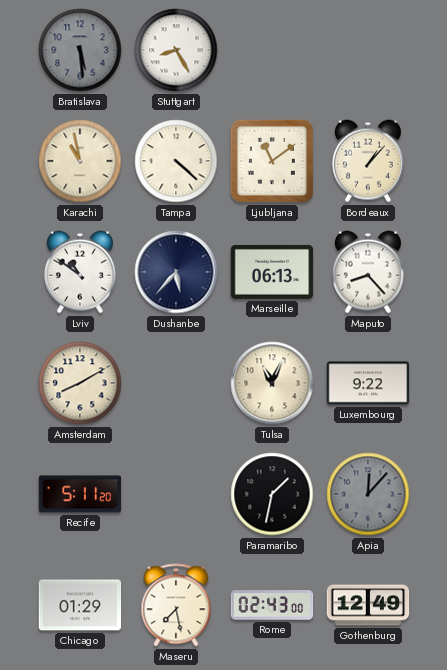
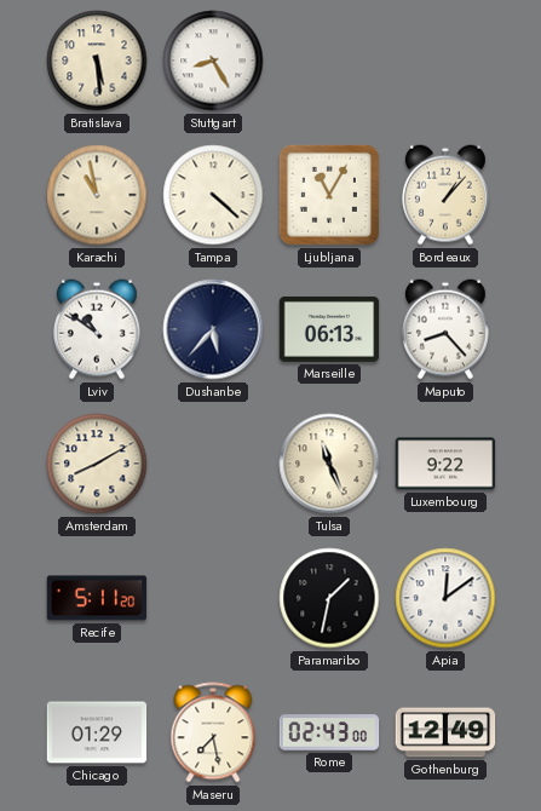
Bratislava dial: grey -> cream
Ljubljana: 11:09 -> 11:05
Tulsa: 11:04 -> 11:26
Apia: 12:07 -> 12:09
Apia dial: grey -> white
